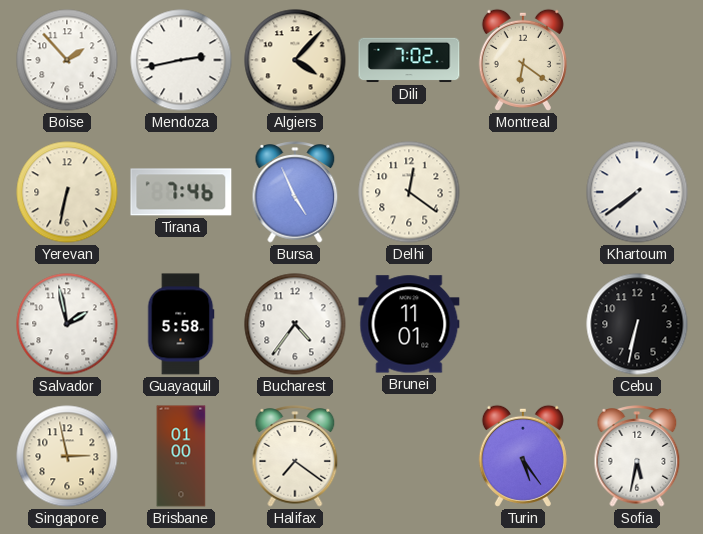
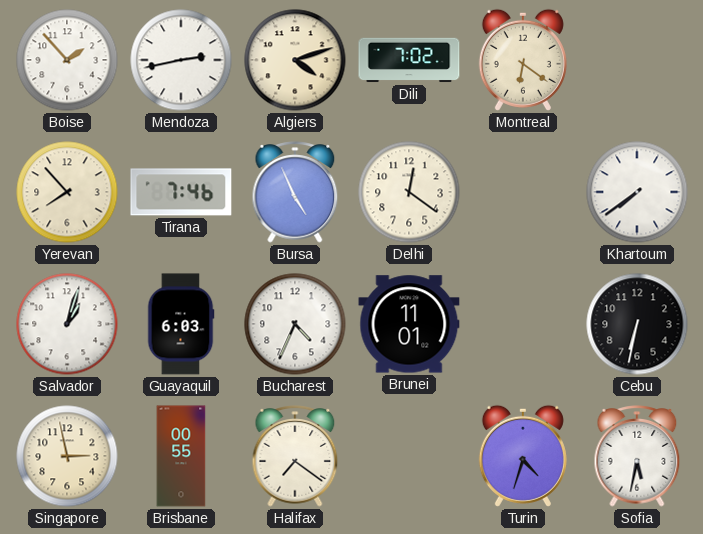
Algiers: 4:07 -> 4:12
Yerevan: 6:32 -> 7:53
Salvador: 1:58 -> 1:03
Guayaquil: 5:58 -> 6:03
Bucharest: 4:36 -> 4:34
Brisbane: 01:00 -> 00:55
Turin: 5:24 -> 4:33
